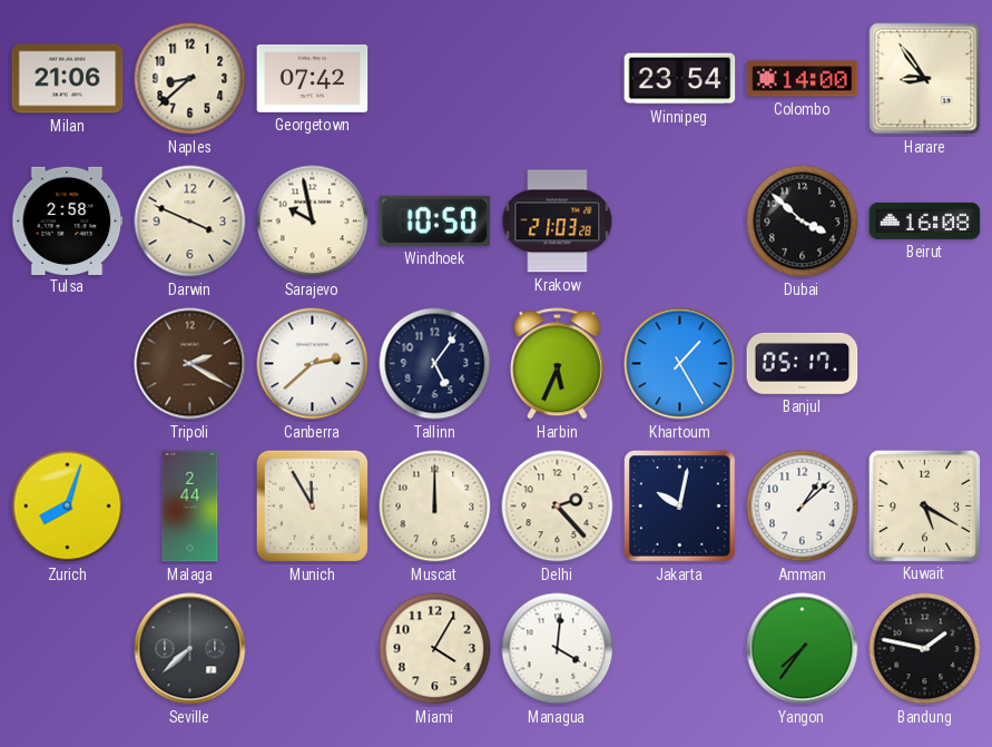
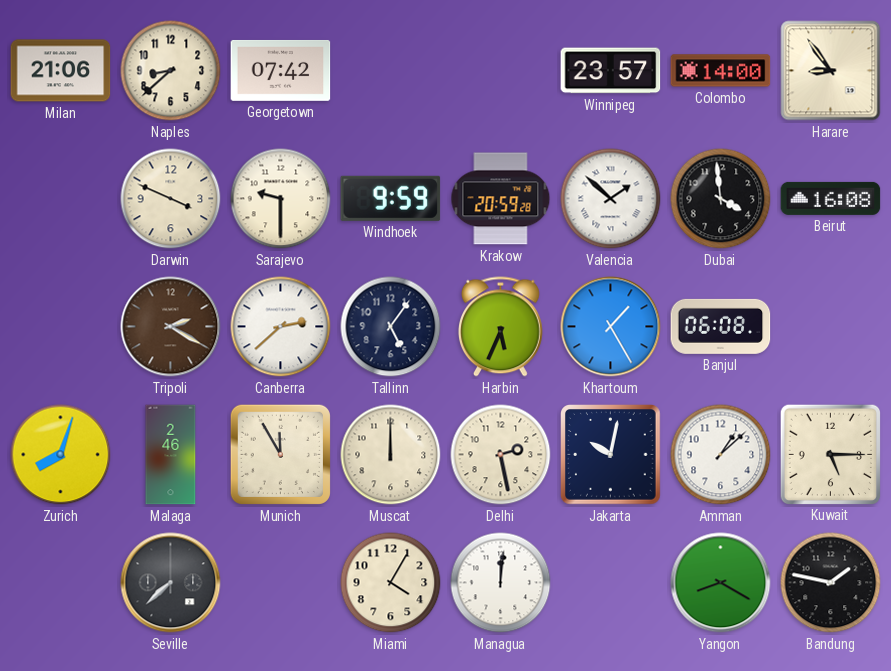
Winnipeg: 23:54 -> 23:57
Tulsa: 2:58 -> none
Sarajevo: 9:58 -> 9:30
Windhoek: 10:50 -> 9:59
Krakow: 21:03 -> 20:59
Valencia: none -> 1:52
Dubai: 3:52 -> 3:59
Banjul: 05:17 -> 06:08
Malaga: 2:44 -> 2:46
Delhi: 2:23 -> 2:28
Kuwait: 5:20 -> 5:15
Managua: 4:01 -> 12:01
Yangon: 7:36 -> 8:20
